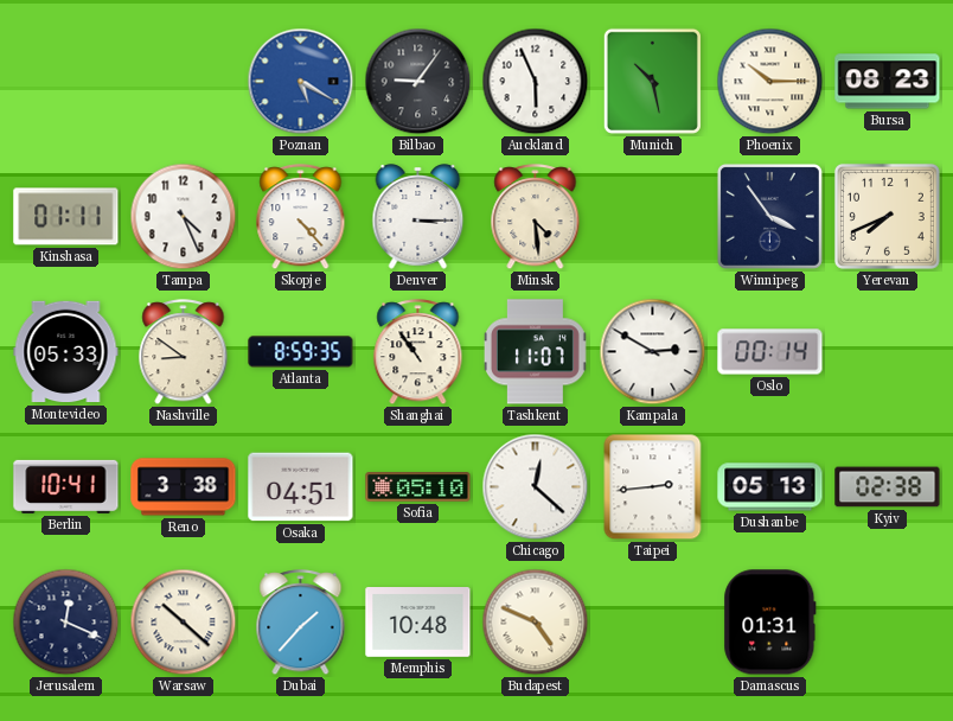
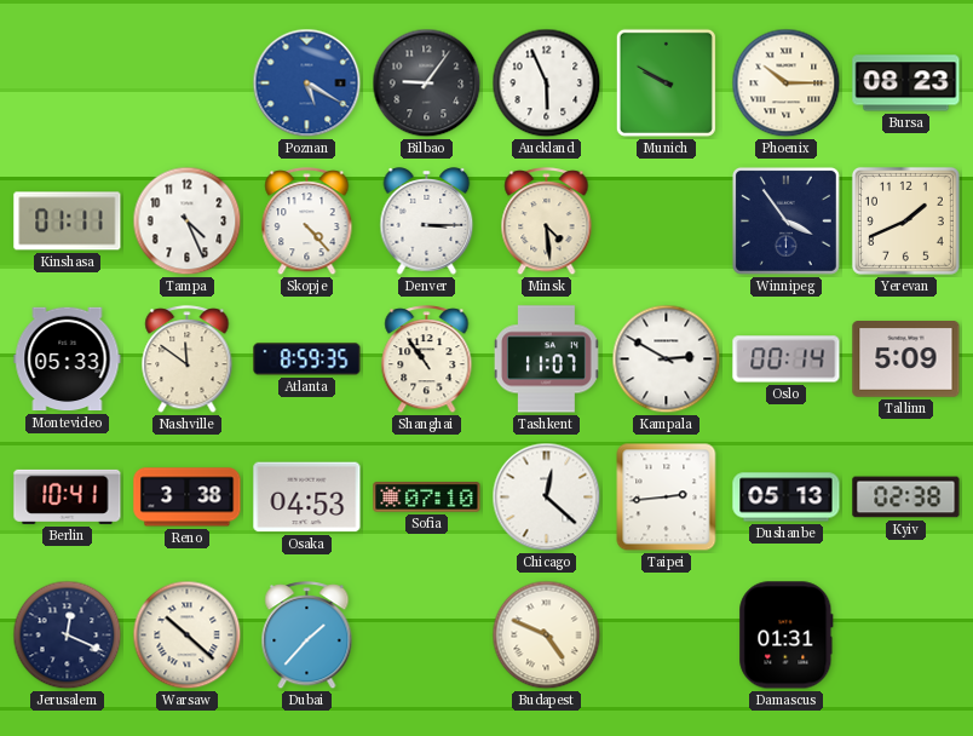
Munich: 10:28 -> 9:50
Yerevan: 7:41 -> 1:41
Nashville: 8:51 -> 11:51
Tallinn: none -> 5:09
Osaka: 04:51 -> 04:53
Sofia: 05:10 -> 07:10
Memphis: 10:48 -> none
